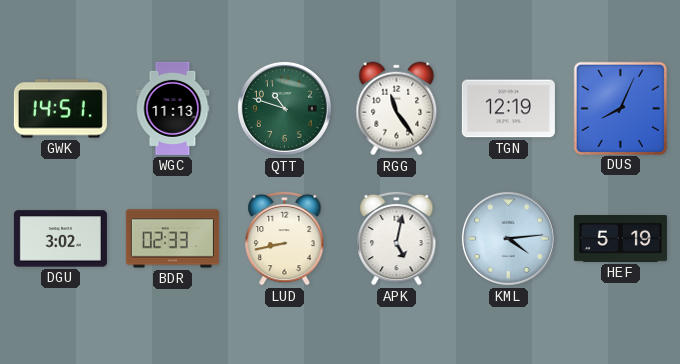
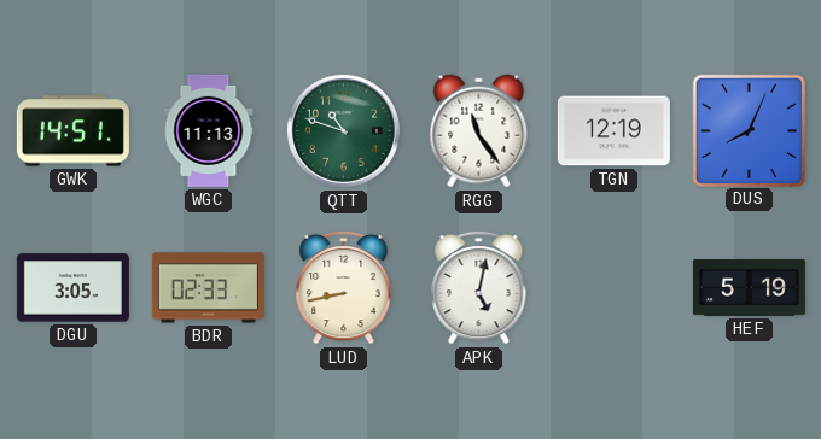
DGU: 3:02 -> 3:05
KML: 4:14 -> none
